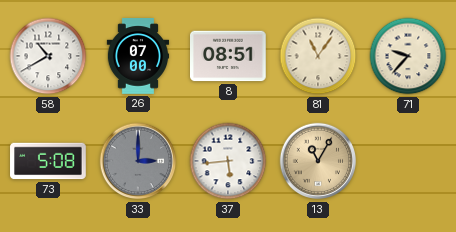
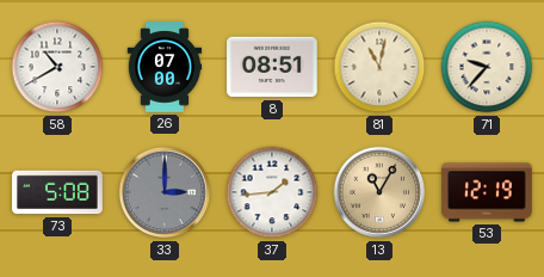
81: 11:06 -> 11:02
37: 5:44 -> 1:44
53: none -> 12:19
